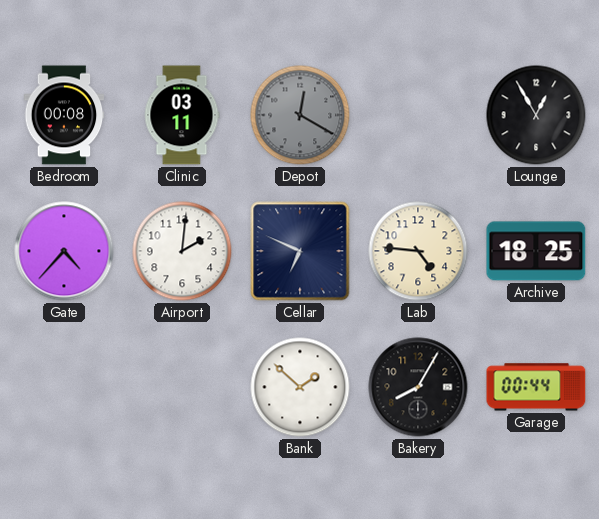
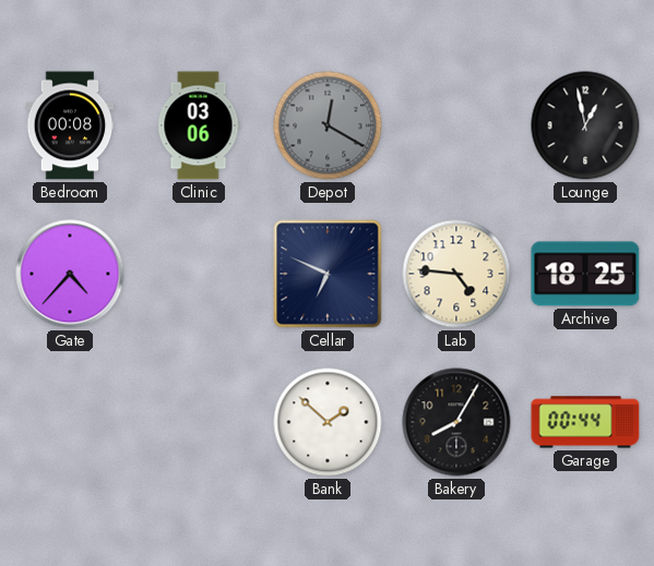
Clinic: 03:11 -> 03:06
Lounge: 12:55 -> 12:58
Airport: 2:01 -> none
